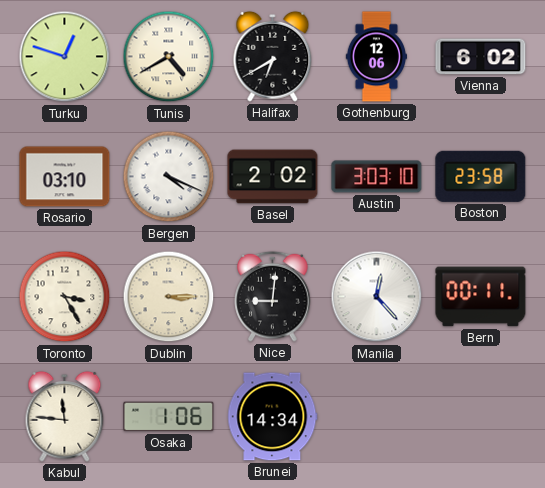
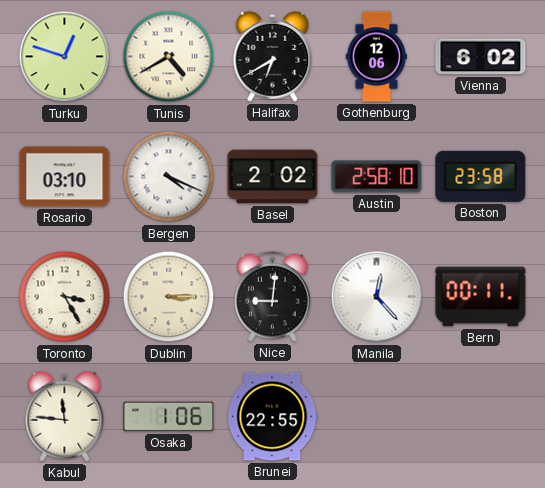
Austin: 3:03 -> 2:58
Brunei: 14:34 -> 22:55
